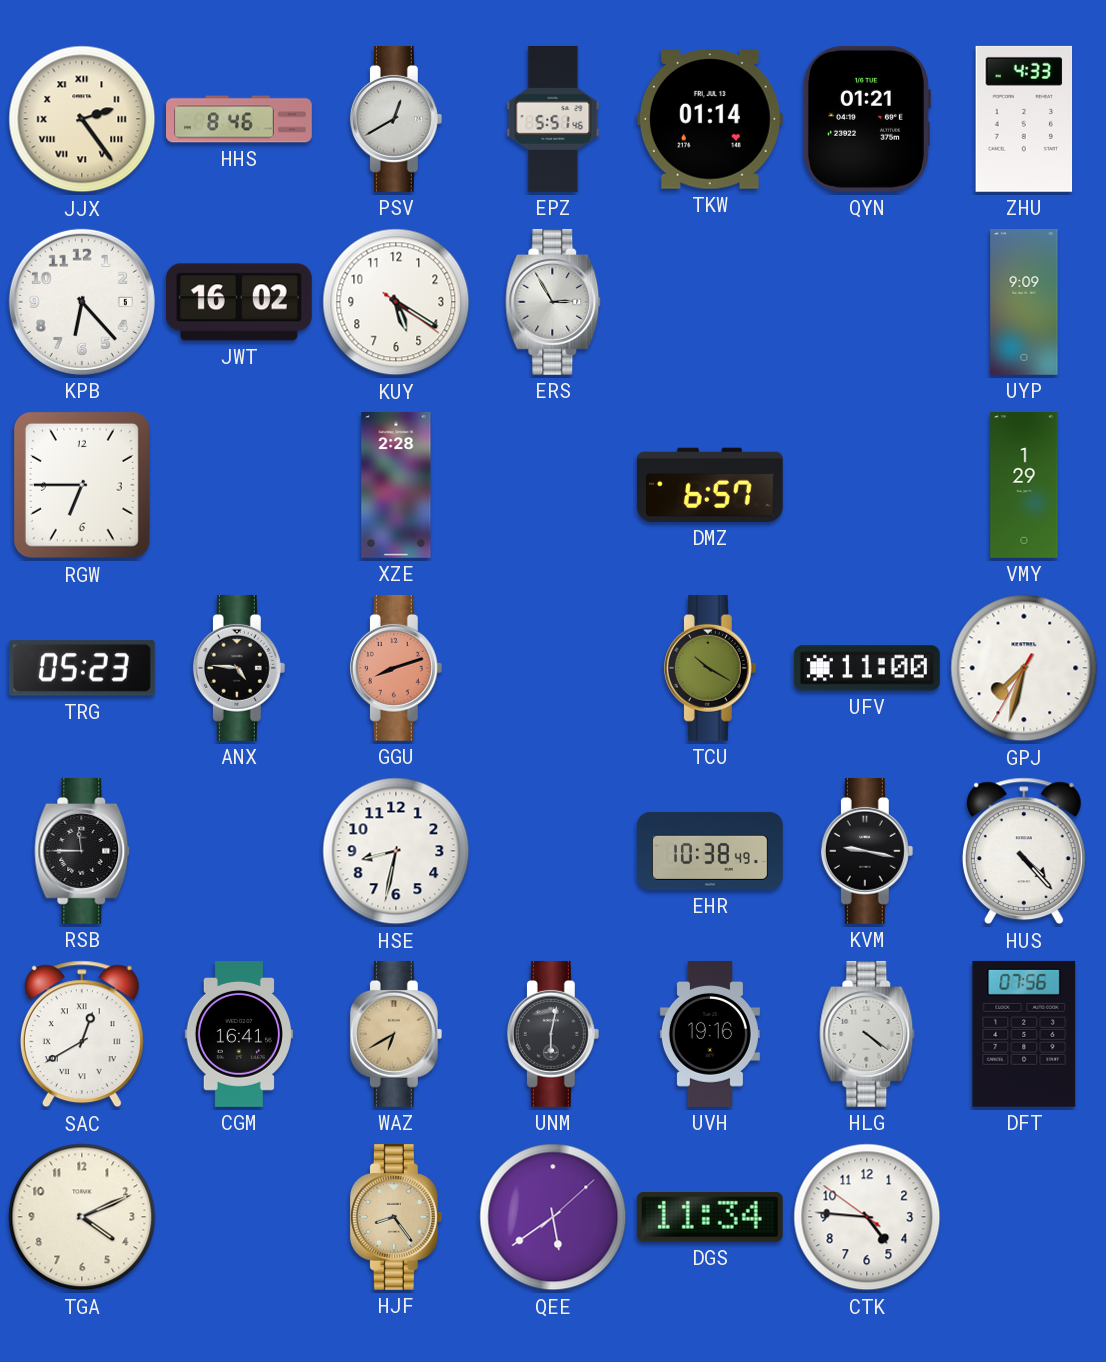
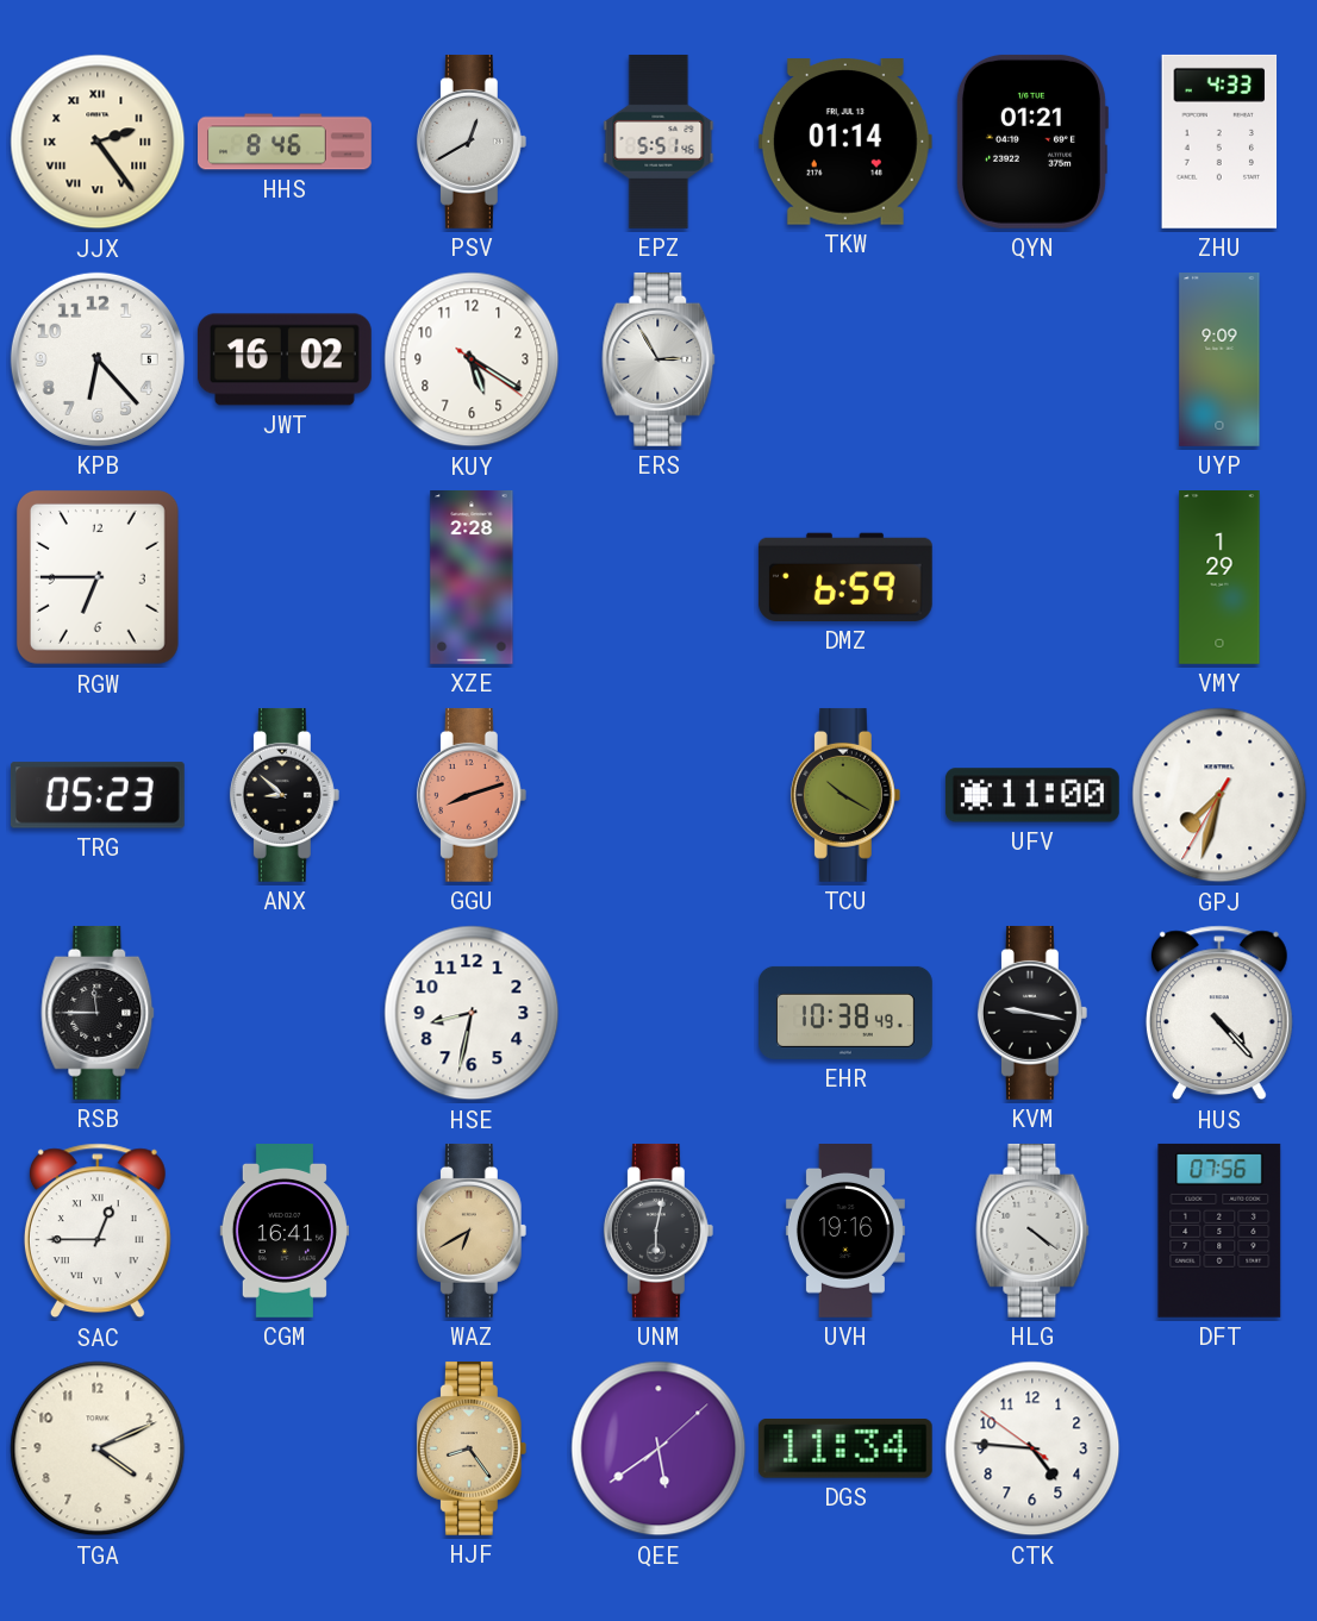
DMZ: 6:57 -> 6:59
ANX: 4:46 -> 8:52
SAC: 12:40 -> 12:45
